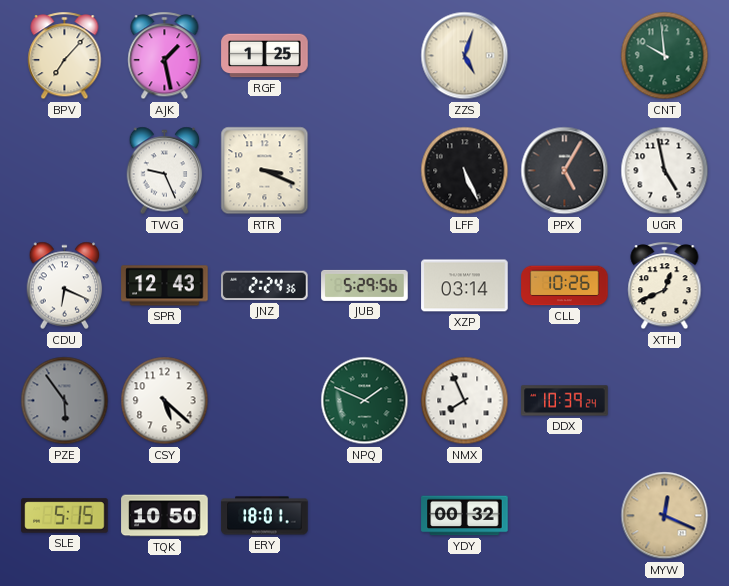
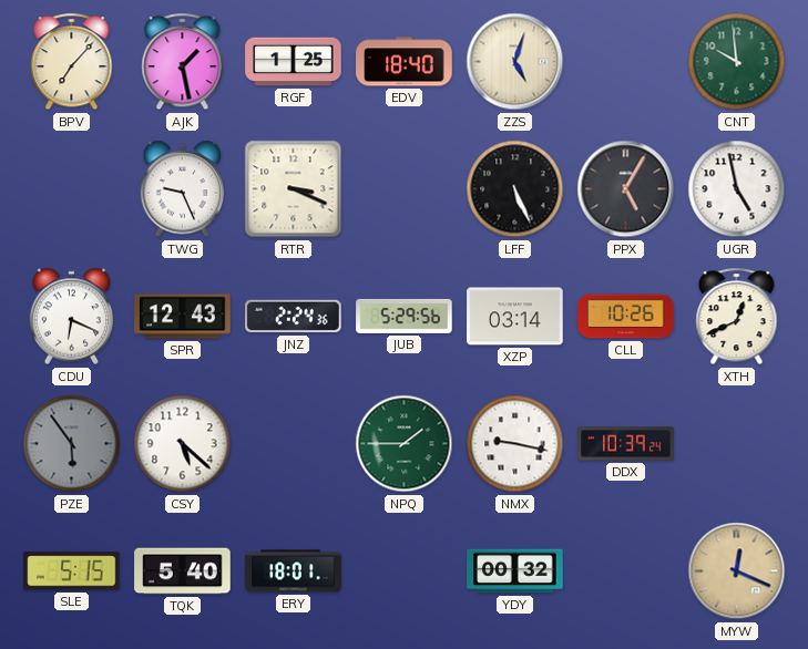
EDV: none -> 18:40
NPQ: 1:49 -> 1:45
NMX: 7:56 -> 9:17
TQK: 10:50 -> 5:40
